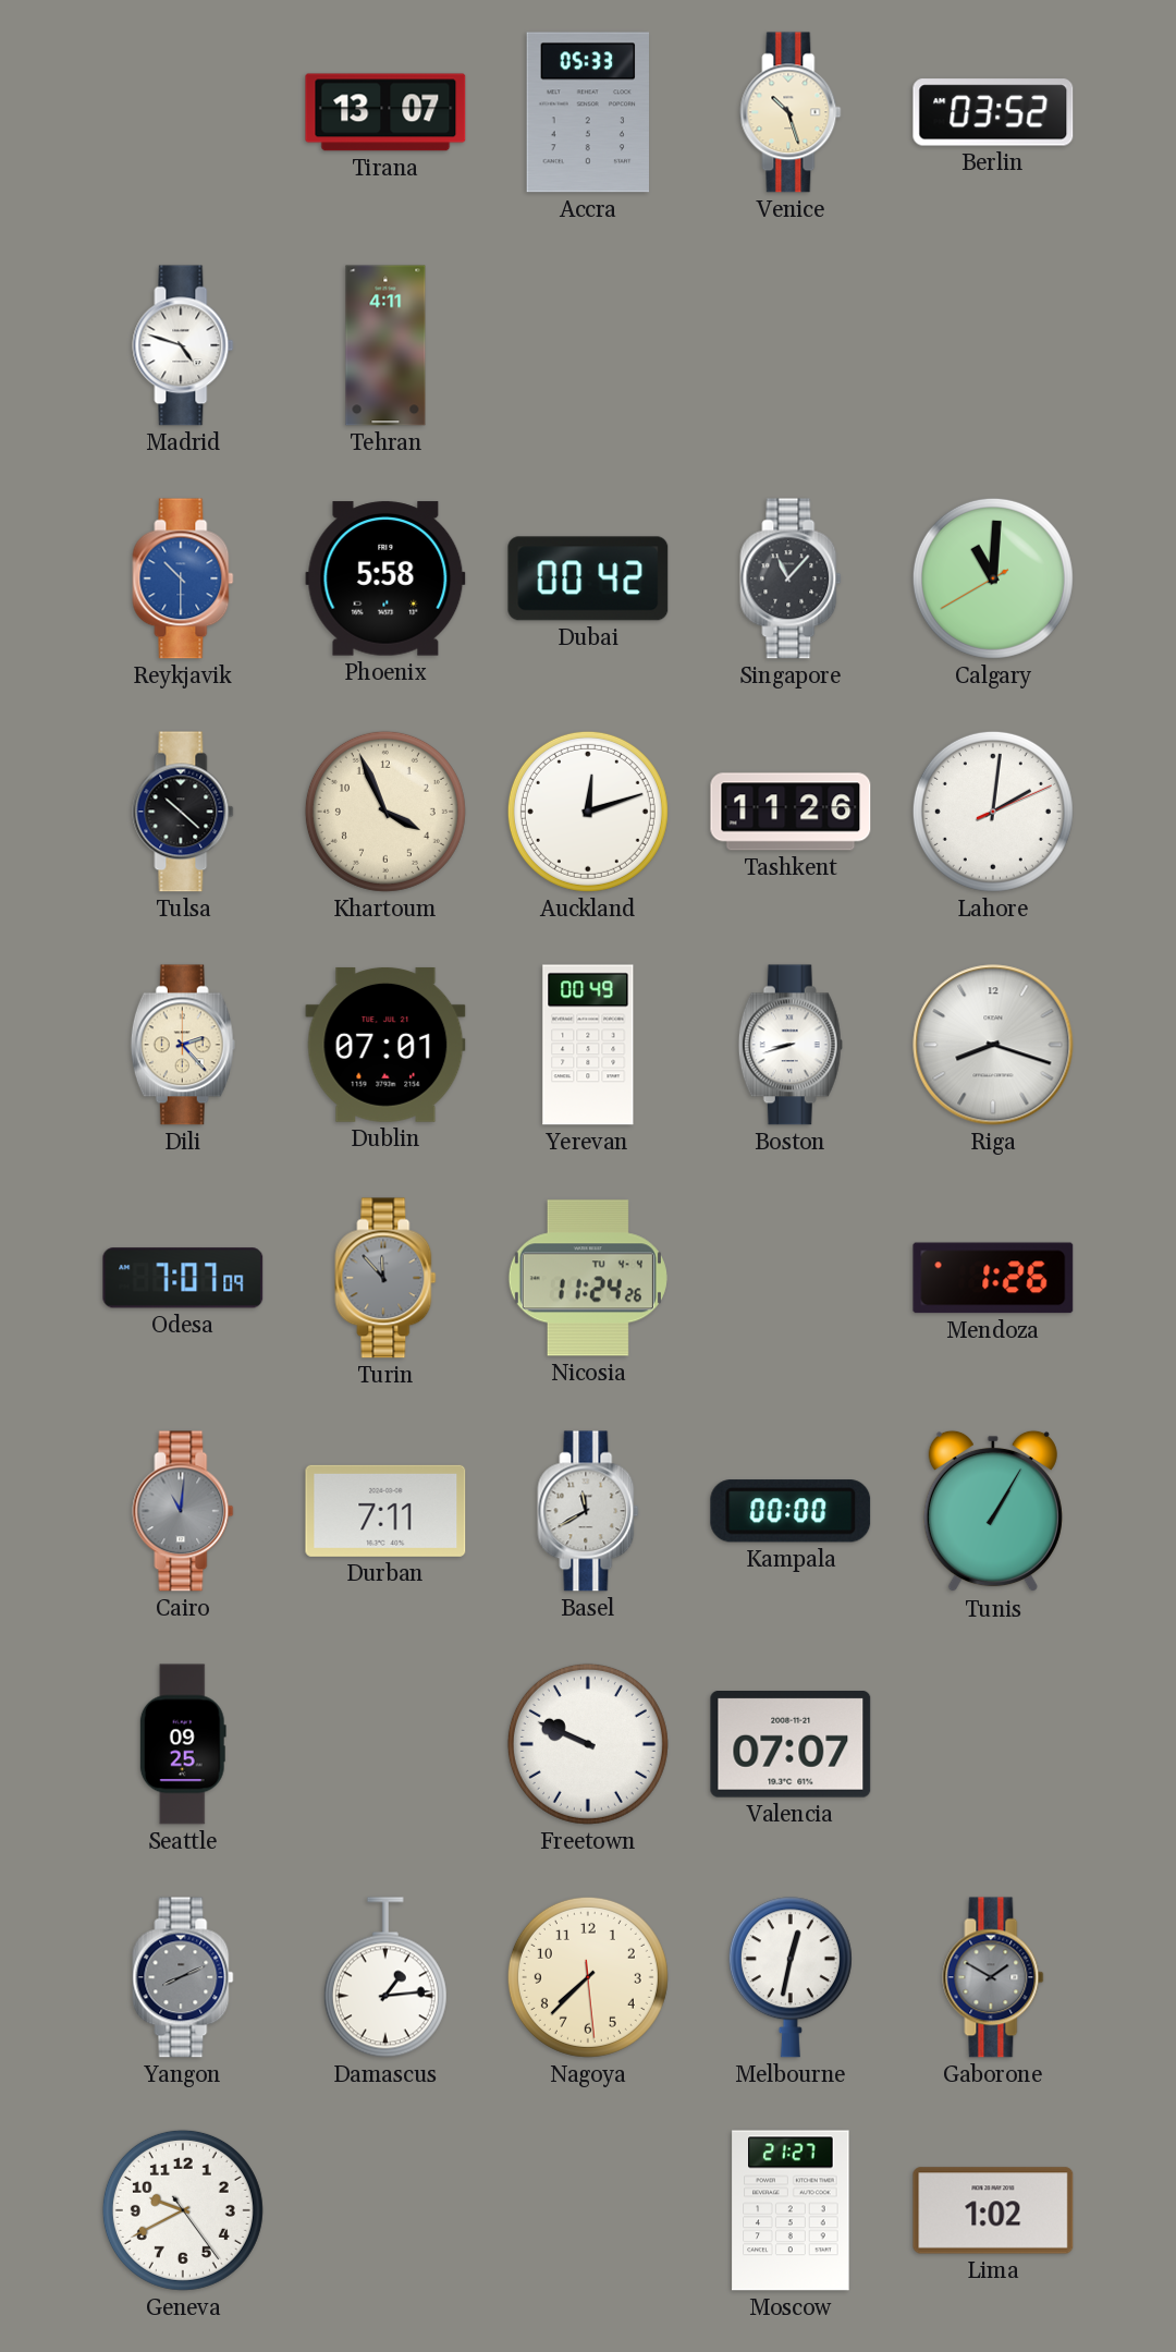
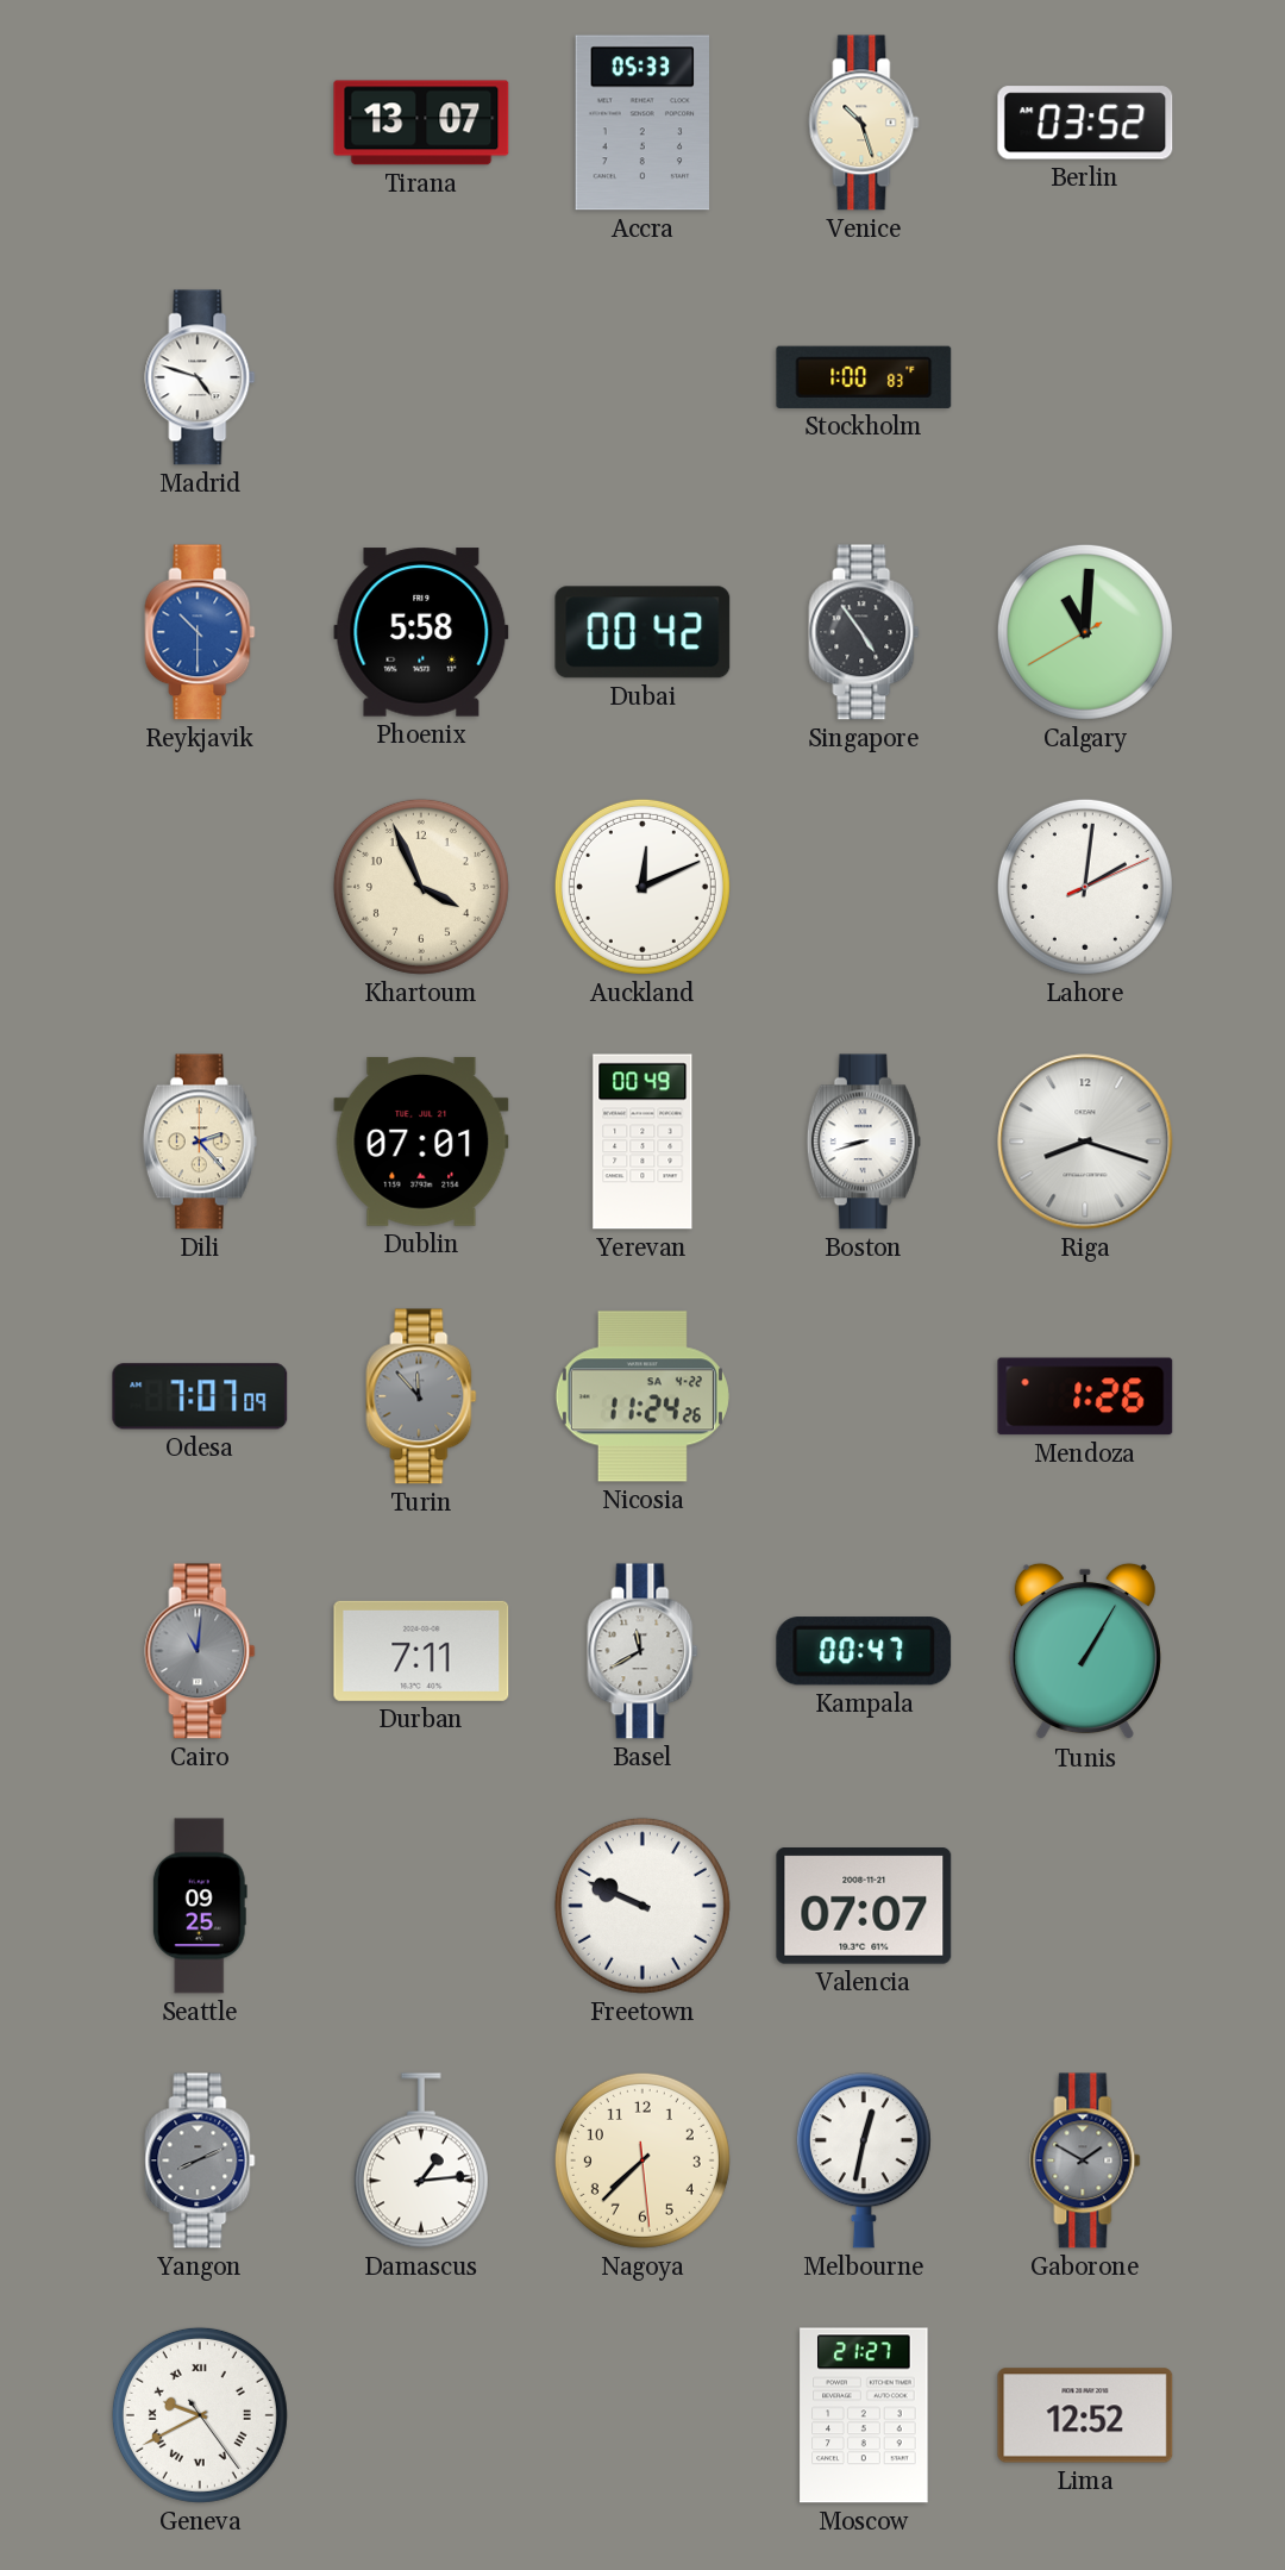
Tehran: 4:11 -> none
Stockholm: none -> 1:00
Singapore: 11:07 -> 4:54
Tulsa: 10:22 -> none
Auckland: 12:12 -> 12:11
Tashkent: 11:26 -> none
Nicosia date: TU 4-4 -> SA 4-22
Kampala: 00:00 -> 00:47
Geneva numerals: Arabic -> Roman
Lima: 1:02 -> 12:52
